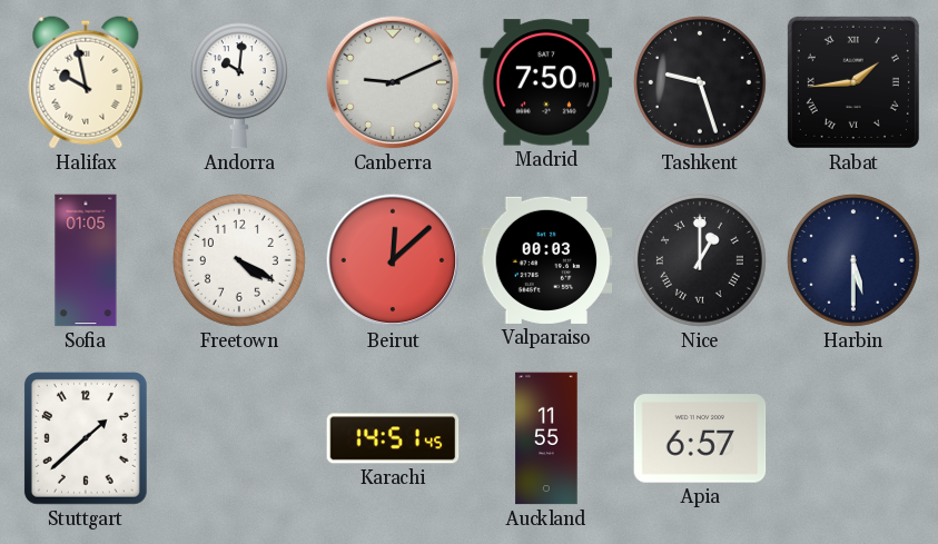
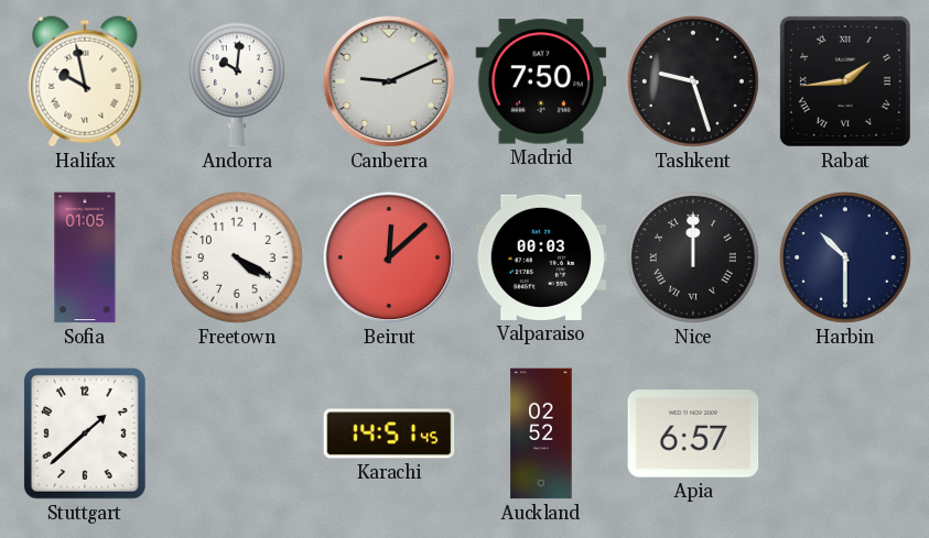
Nice: 1:00 -> 12:00
Harbin: 5:30 -> 10:30
Auckland: 11:55 -> 02:52
